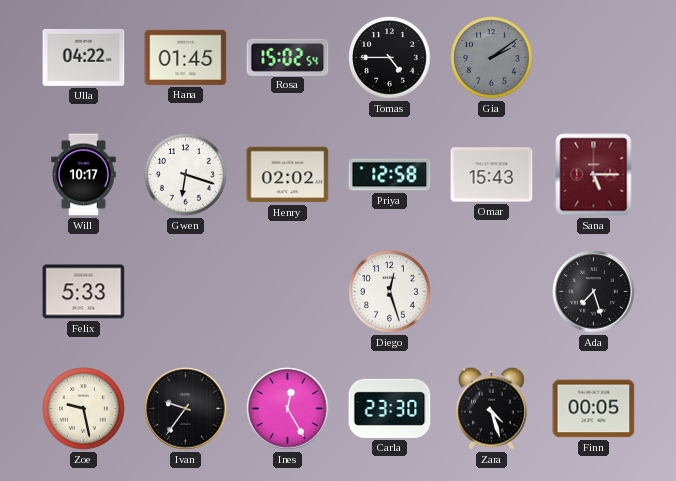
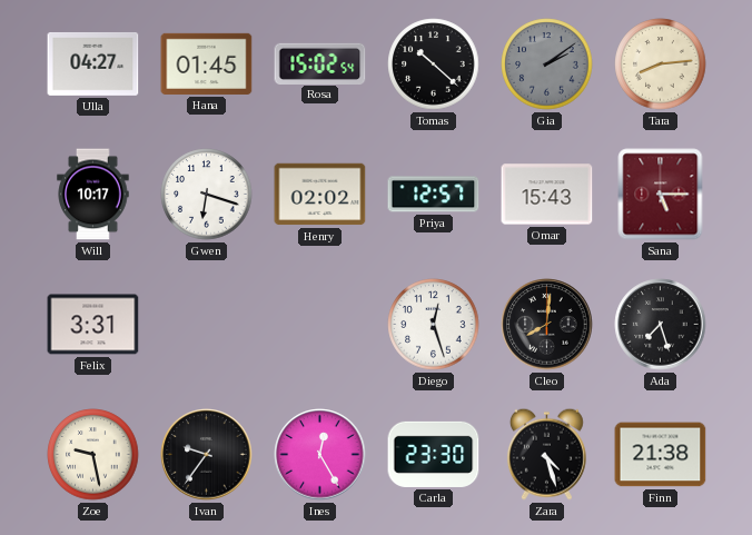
Ulla: 04:22 -> 04:27
Tomas: 4:45 -> 10:22
Tara: none -> 8:14
Priya: 12:58 -> 12:57
Felix: 5:33 -> 3:31
Cleo: none -> 8:01
Finn: 00:05 -> 21:38
